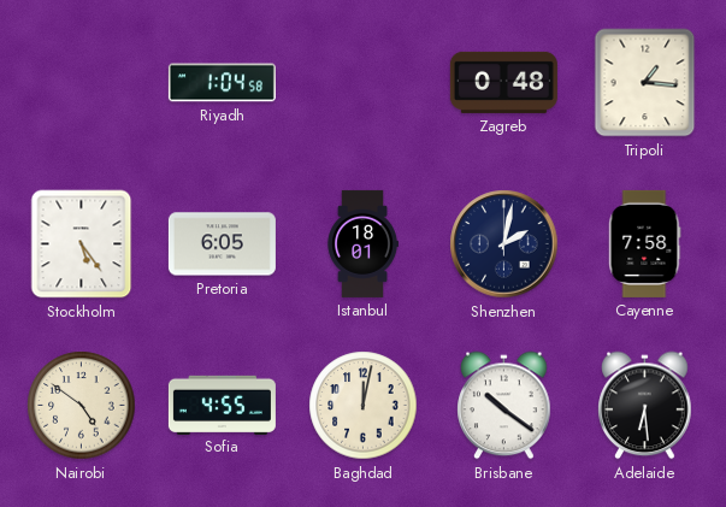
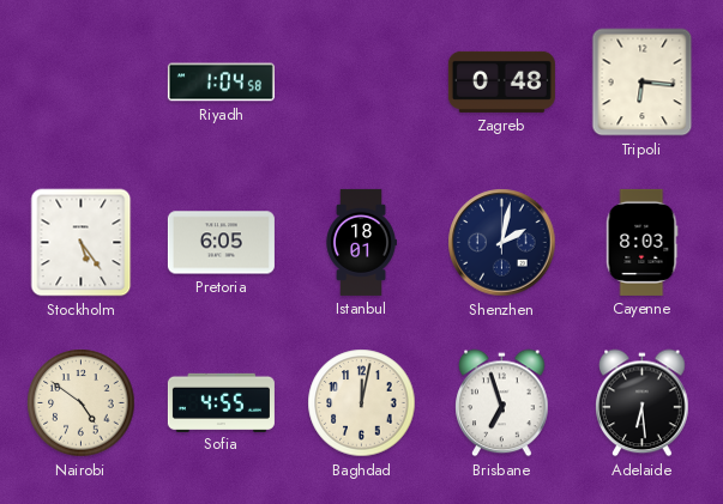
Tripoli: 1:16 -> 6:16
Cayenne: 7:58 -> 8:03
Brisbane: 10:21 -> 6:57
